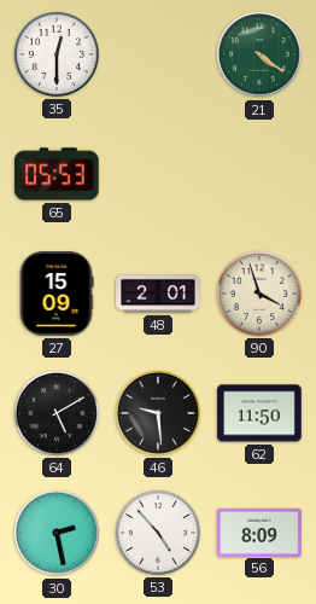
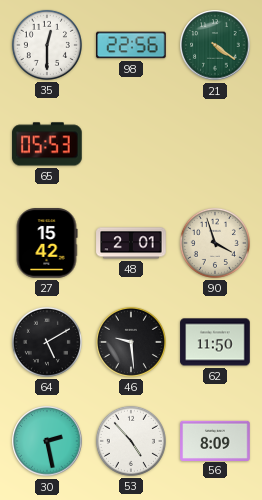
98: none -> 22:56
27: 15:09 -> 15:42
